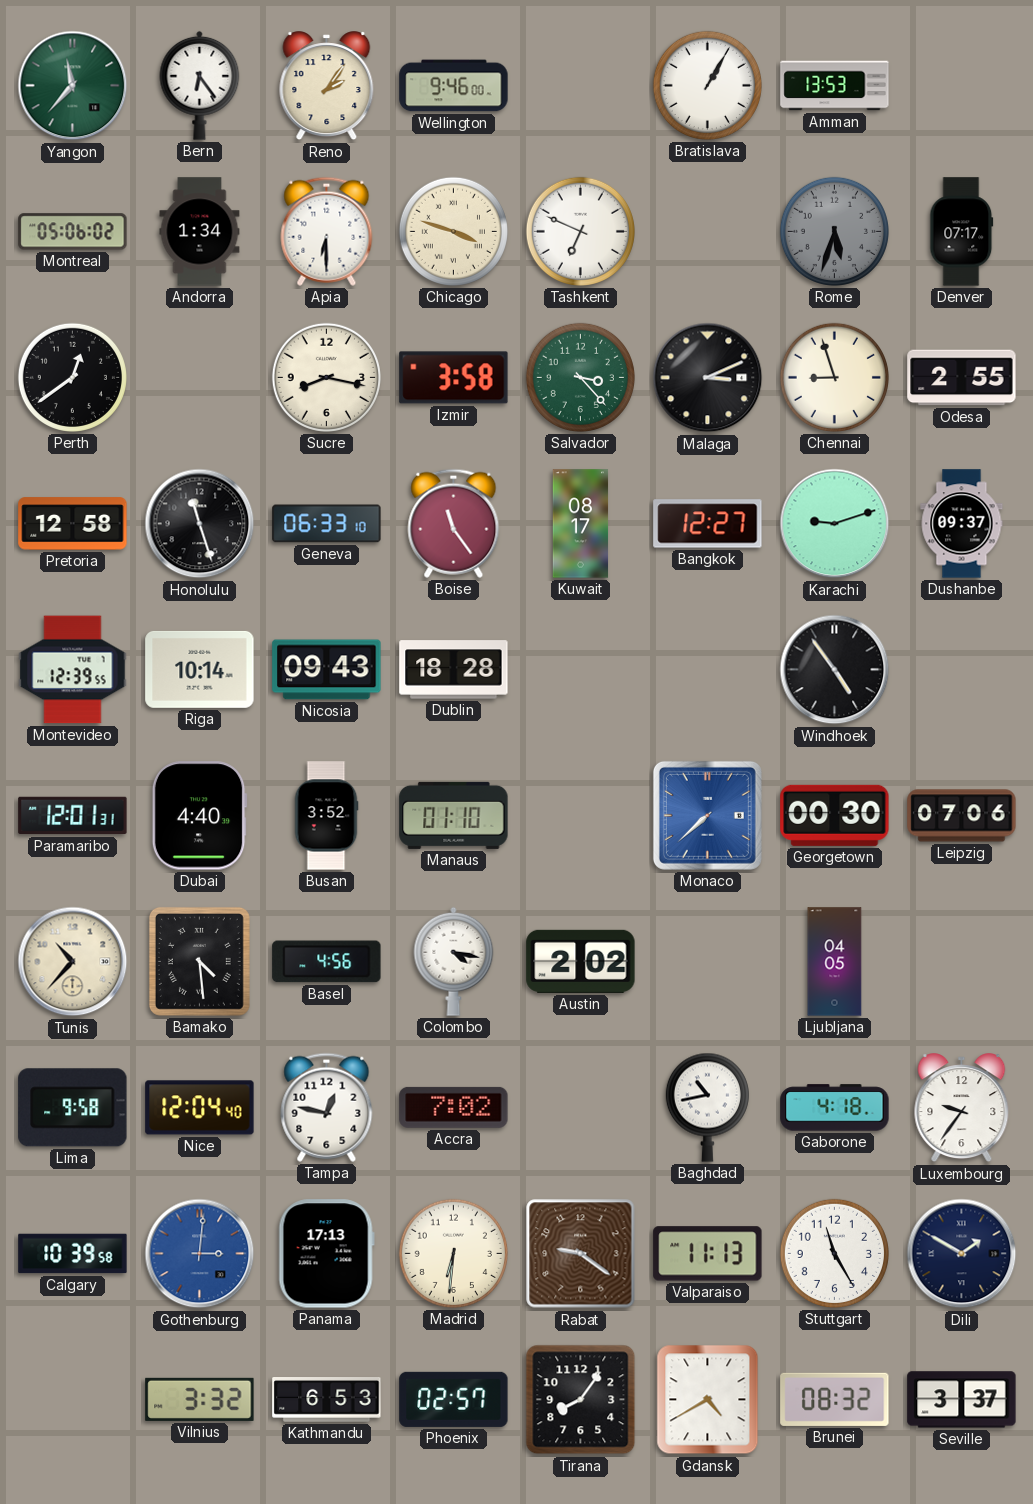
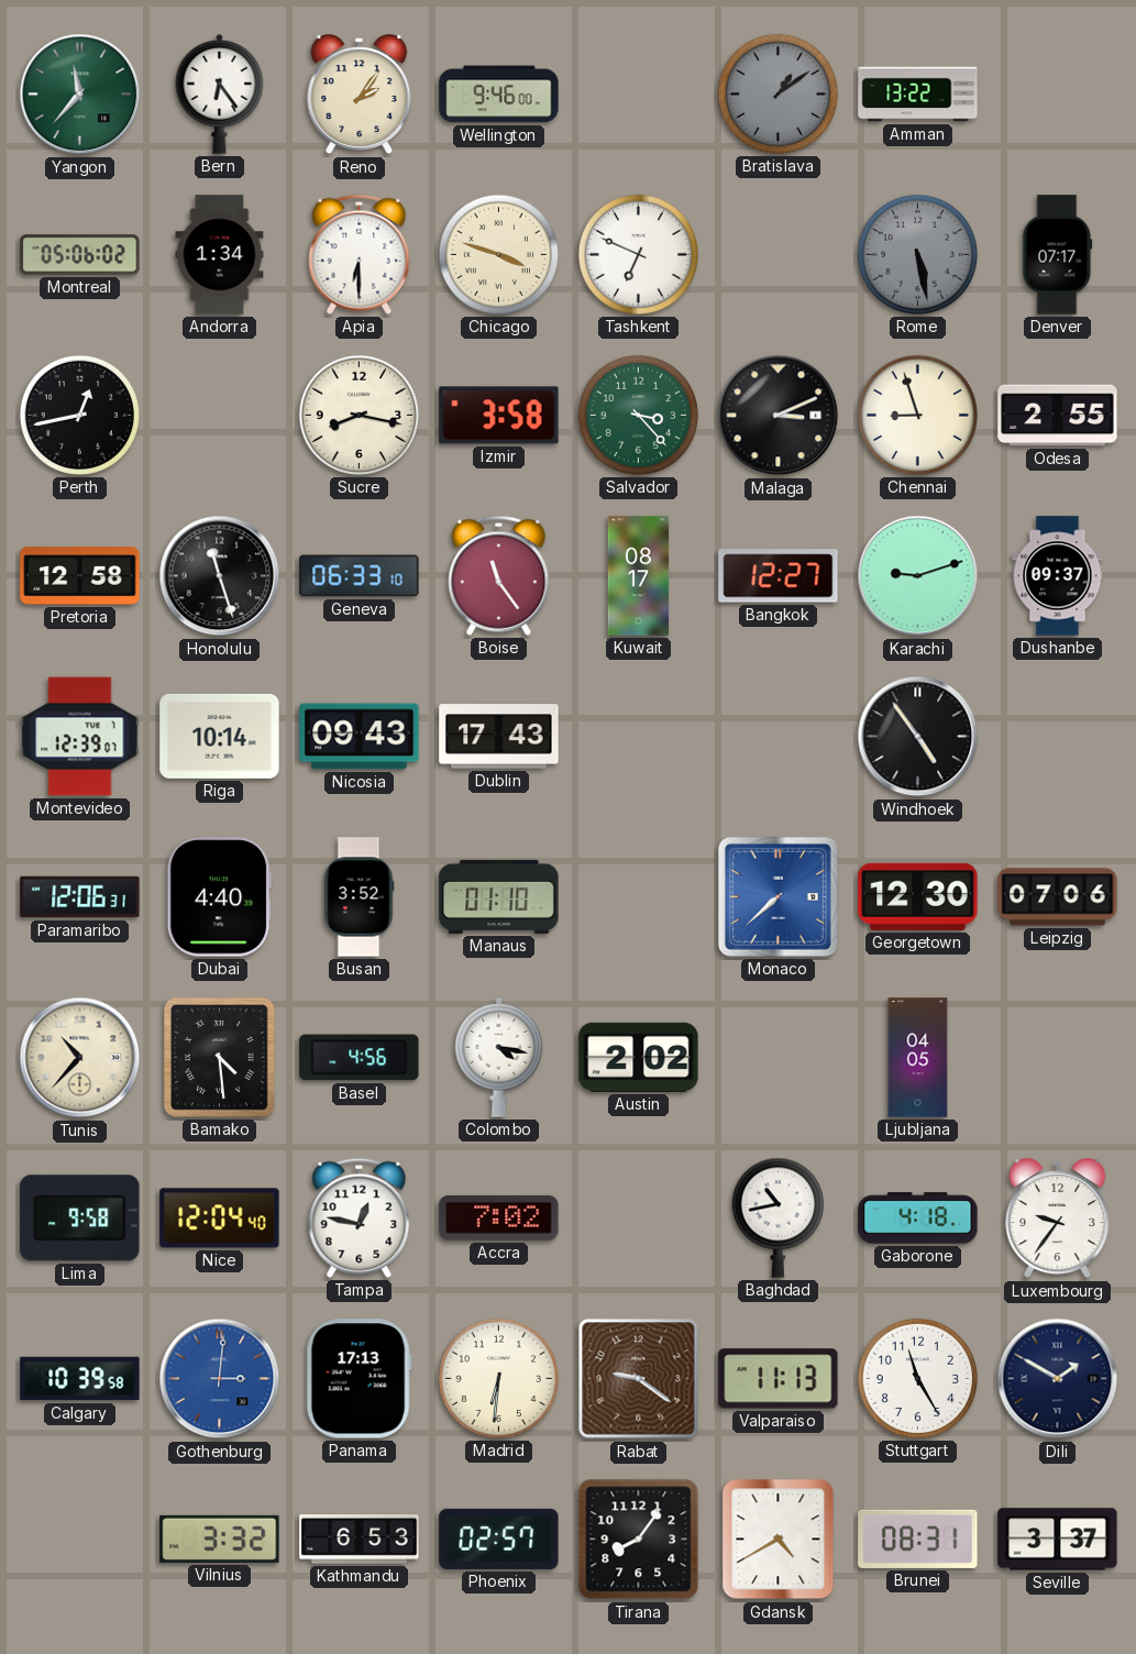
Bratislava: 1:05 -> 1:09
Bratislava dial: white -> grey
Amman: 13:53 -> 13:22
Rome: 5:33 -> 5:28
Perth: 12:39 -> 12:43
Montevideo: 12:39:55 -> 12:39:07
Dublin: 18:28 -> 17:43
Paramaribo: 12:01 -> 12:06
Georgetown: 00:30 -> 12:30
Brunei: 08:32 -> 08:31
